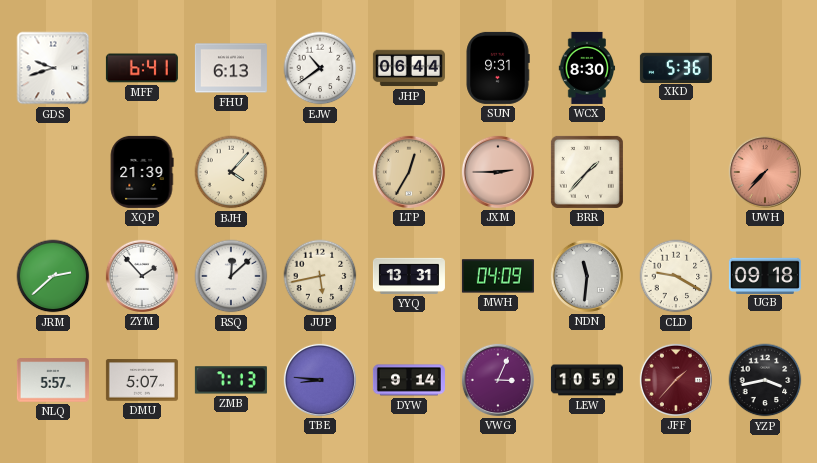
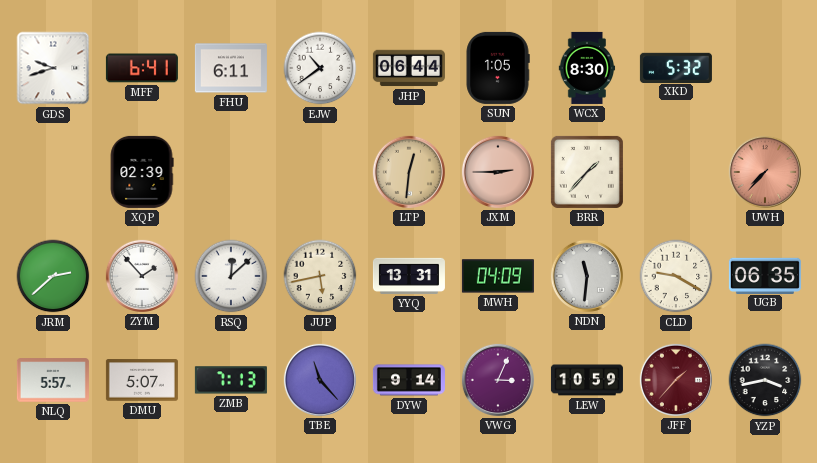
FHU: 6:13 -> 6:11
SUN: 9:31 -> 1:05
XKD: 5:36 -> 5:32
XQP: 21:39 -> 02:39
BJH: 4:07 -> none
LTP: 12:35 -> 12:31
UGB: 09:18 -> 06:35
TBE: 8:46 -> 11:23
